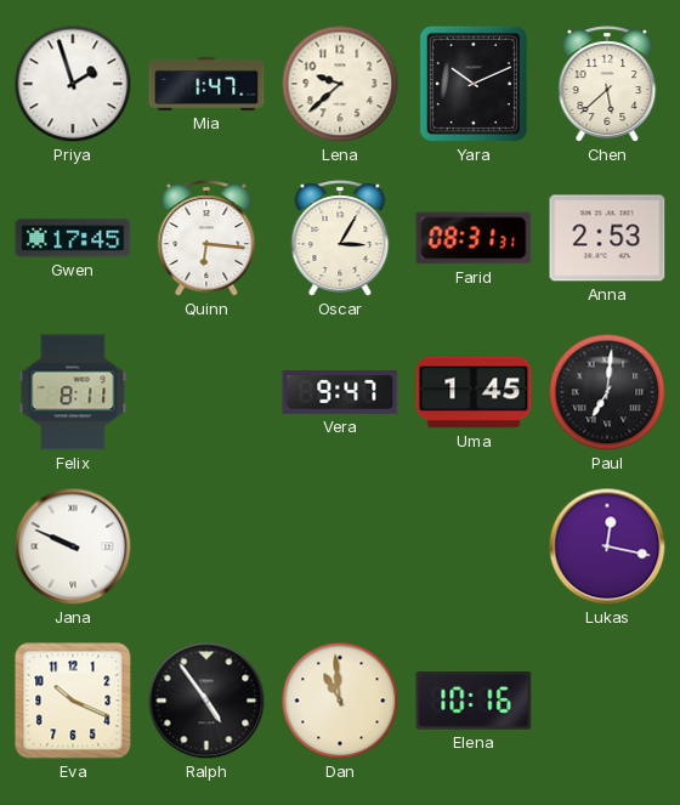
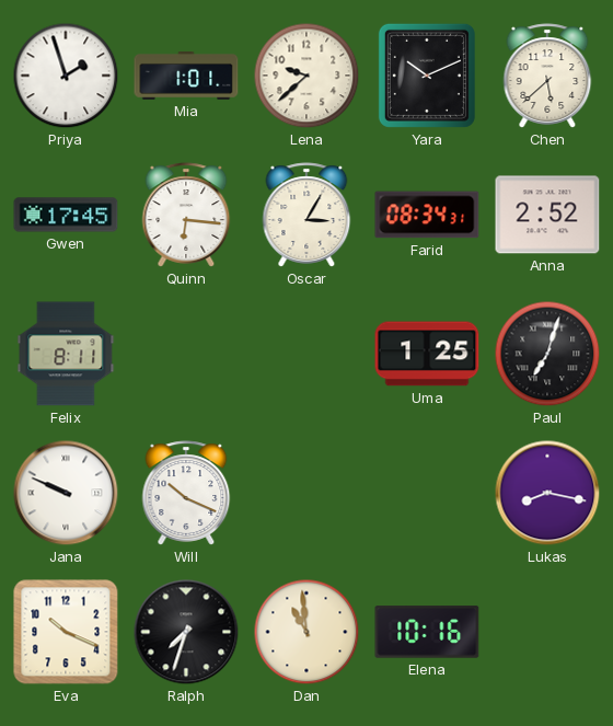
Mia: 1:47 -> 1:01
Farid: 08:31 -> 08:34
Anna: 2:53 -> 2:52
Vera: 9:47 -> none
Uma: 1:45 -> 1:25
Paul: 7:01 -> 7:03
Will: none -> 10:19
Lukas: 12:17 -> 8:17
Ralph: 4:54 -> 7:33
